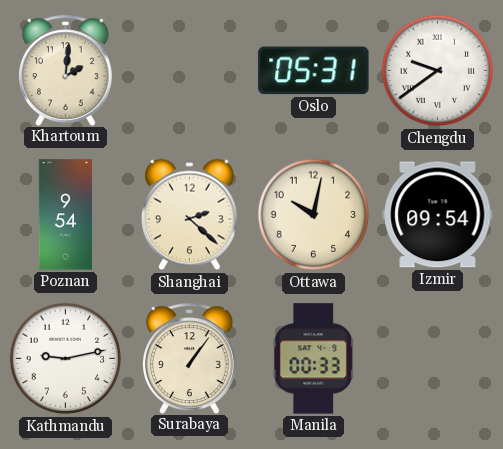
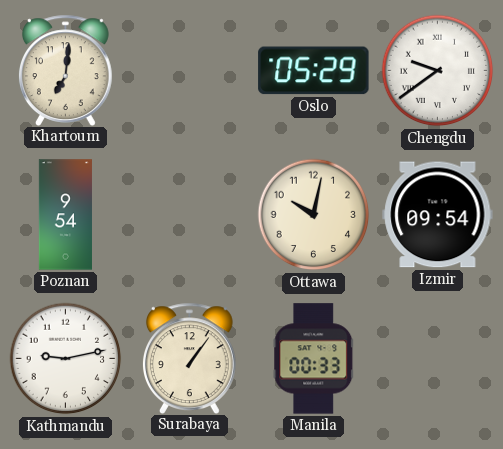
Khartoum: 2:01 -> 7:01
Oslo: 05:31 -> 05:29
Shanghai: 2:22 -> none
